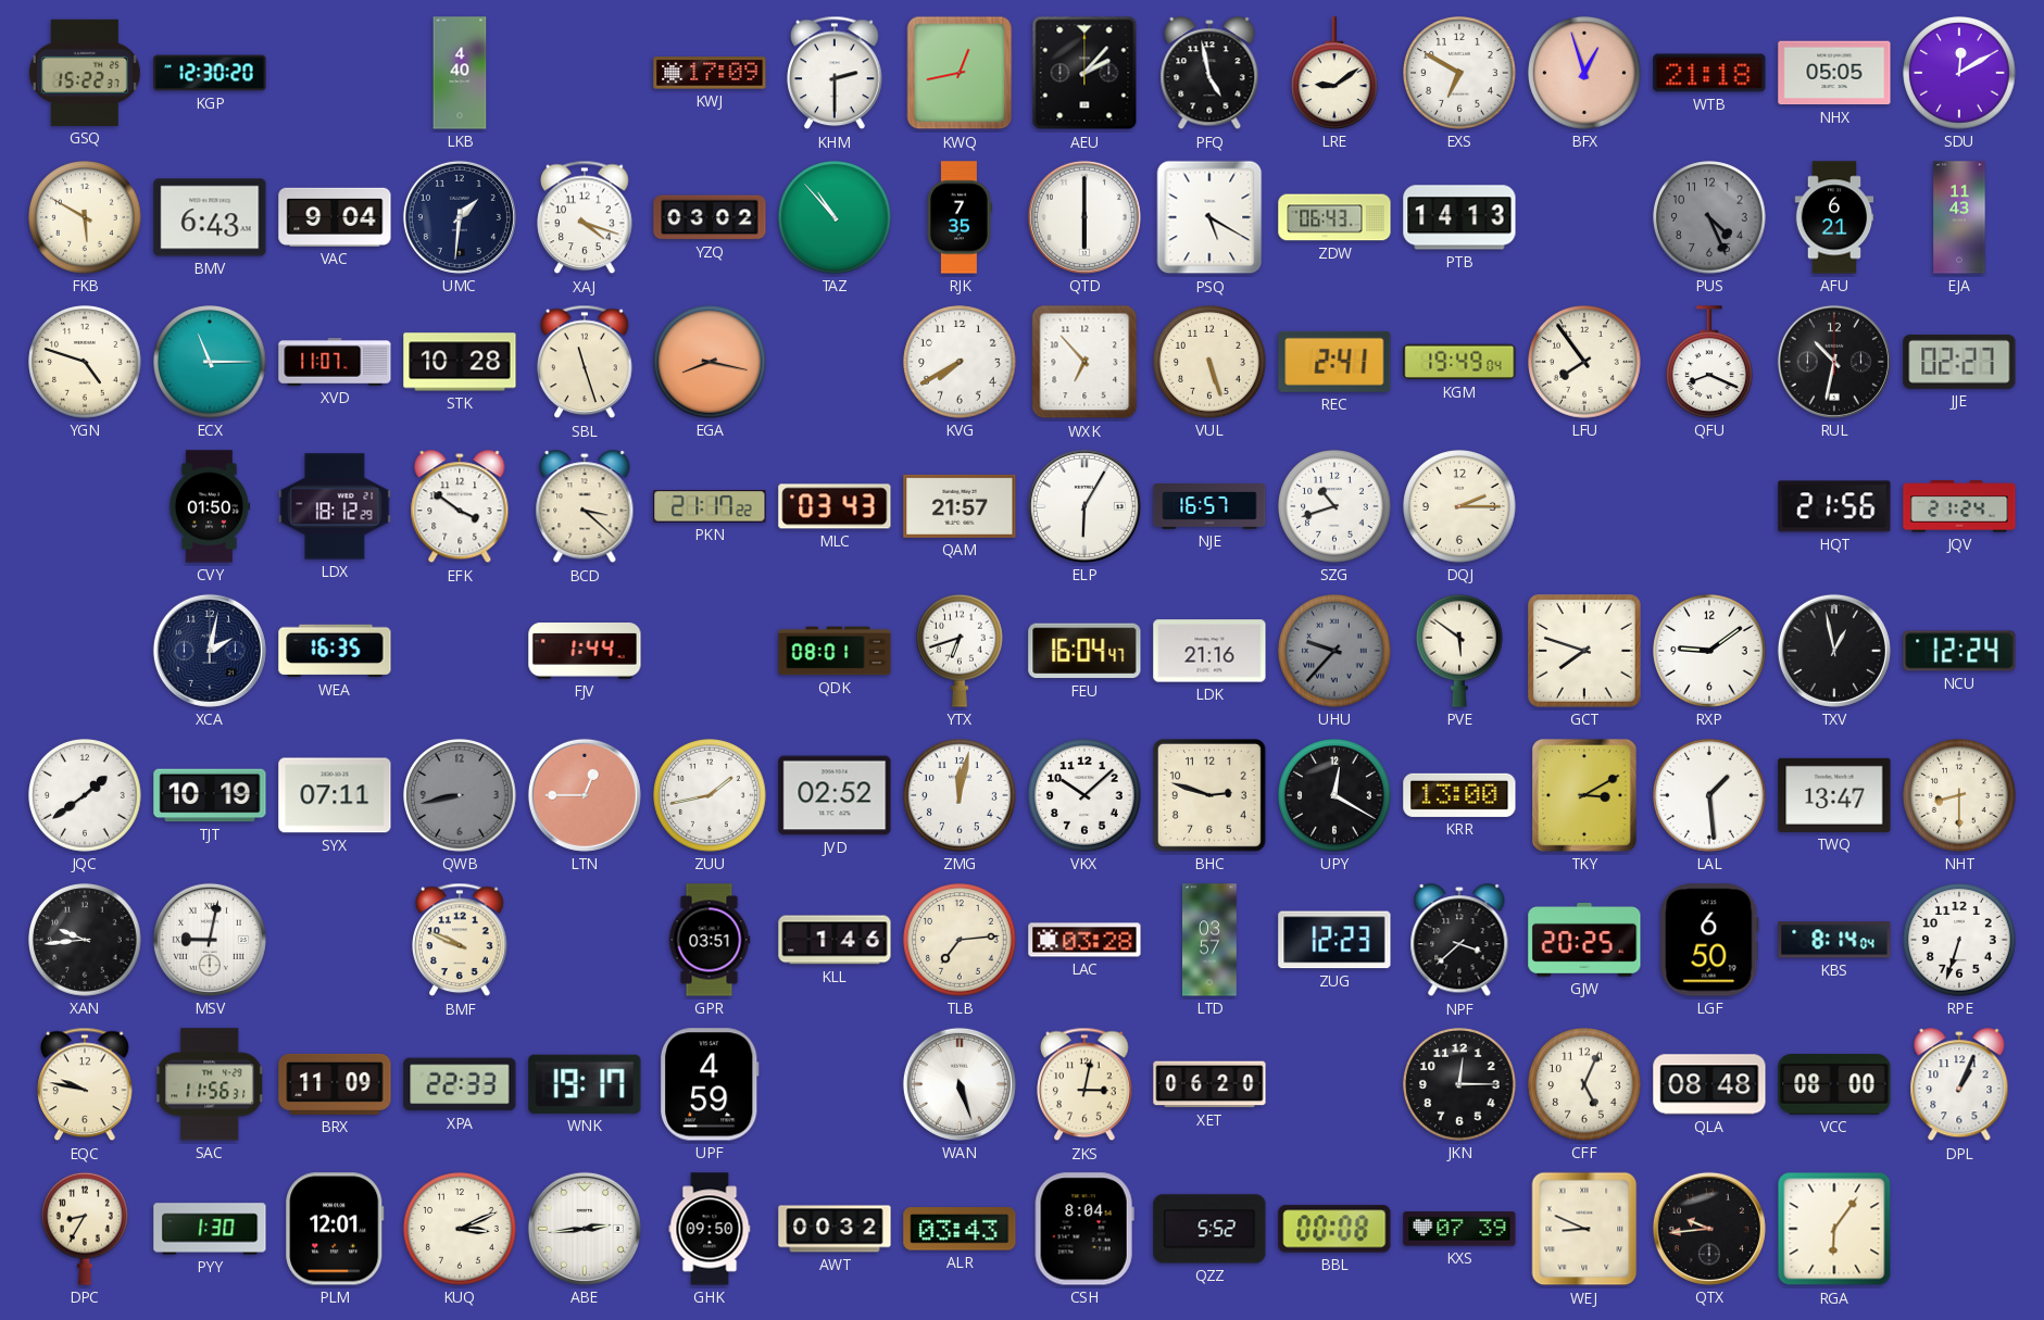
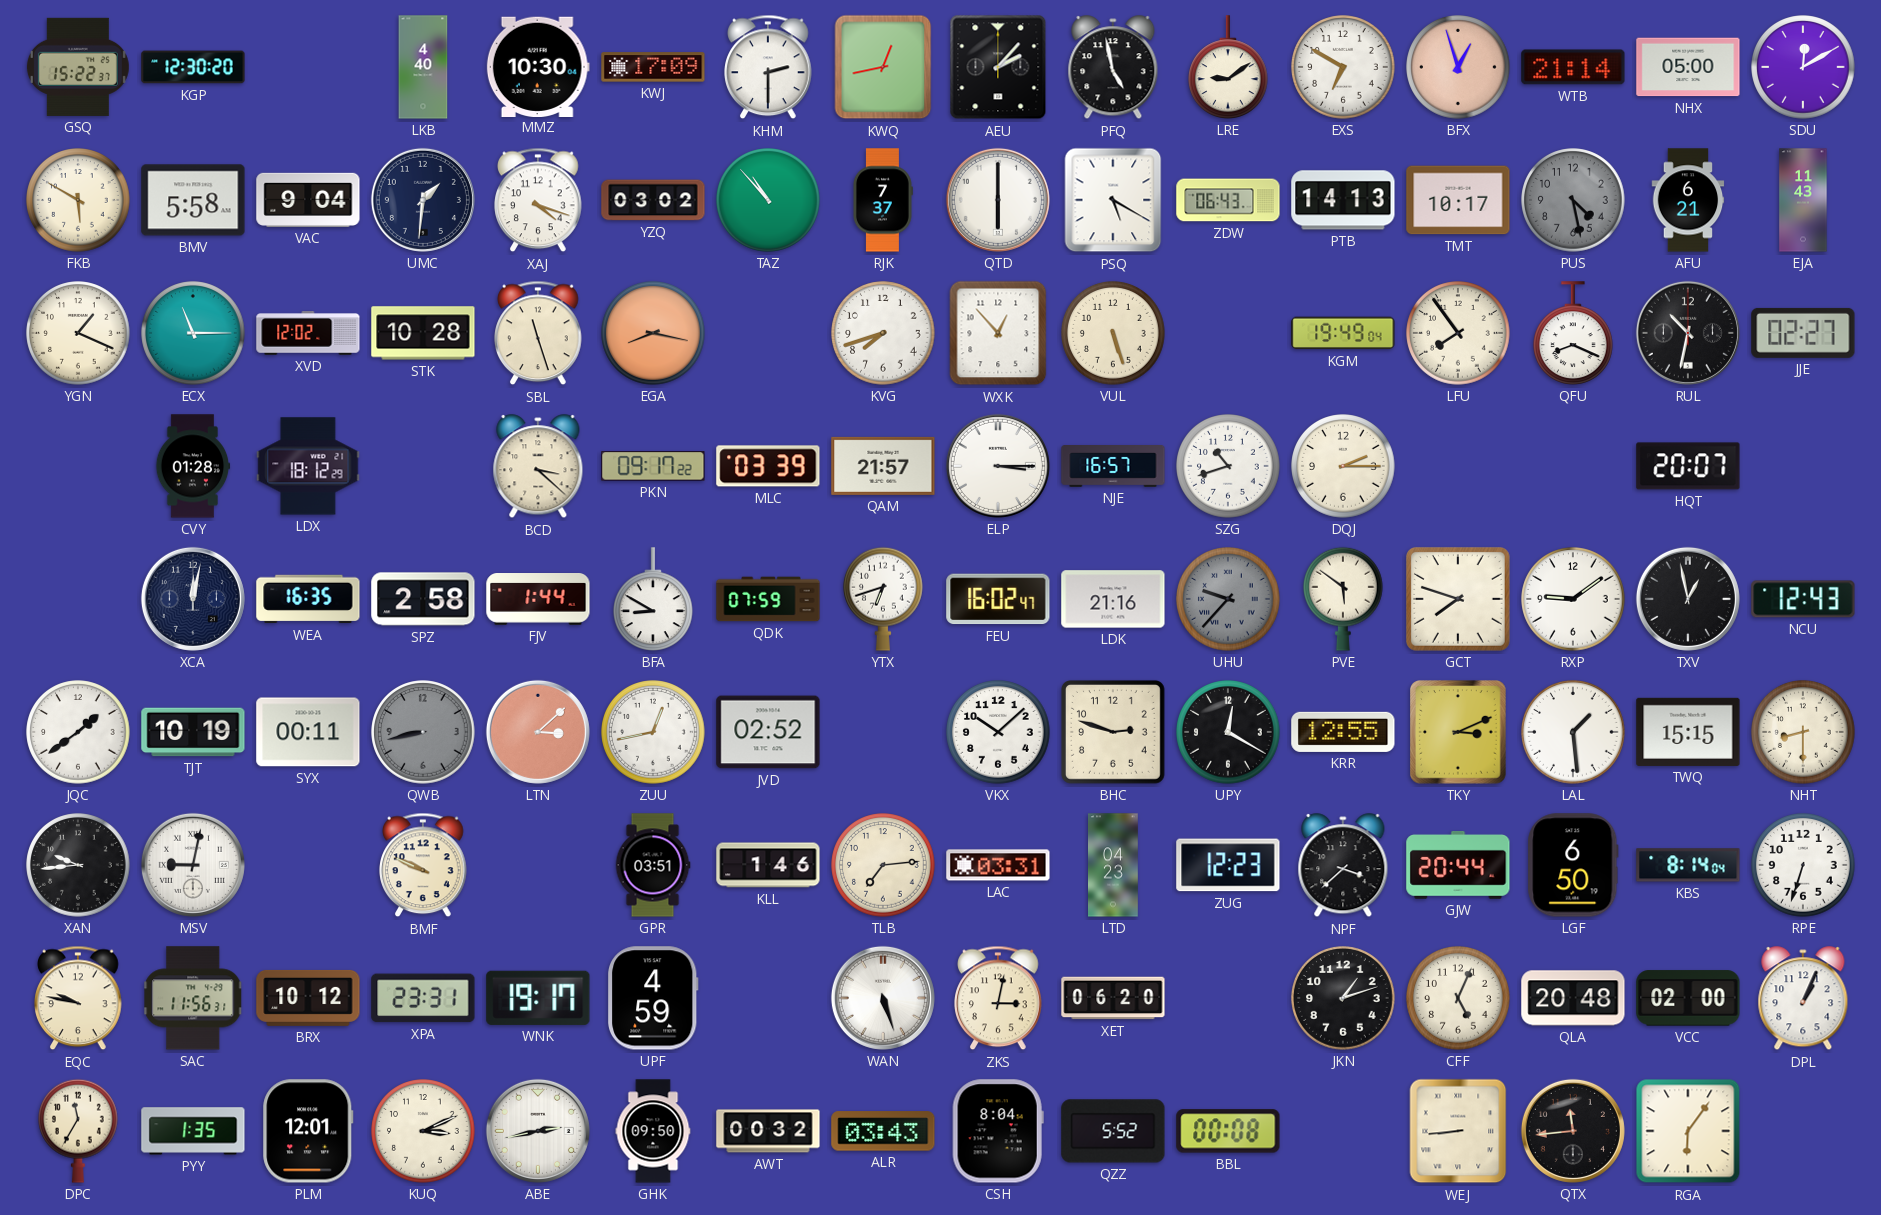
MMZ: none -> 10:30
WTB: 21:18 -> 21:14
NHX: 05:05 -> 05:00
BMV: 6:43 -> 5:58
RJK: 7:35 -> 7:37
TMT: none -> 10:17
PUS: 4:26 -> 4:28
YGN: 4:48 -> 1:19
XVD: 11:07 -> 12:02
KVG: 7:40 -> 7:42
WXK: 6:53 -> 12:53
REC: 2:41 -> none
CVY: 01:50 -> 01:28
EFK: 3:51 -> none
PKN: 21:17 -> 09:17
MLC: 03:43 -> 03:39
ELP: 6:05 -> 3:15
HQT: 21:56 -> 20:07
JQV: 21:24 -> none
XCA: 2:02 -> 12:02
SPZ: none -> 2:58
BFA: none -> 8:50
QDK: 08:01 -> 07:59
FEU: 16:04 -> 16:02
NCU: 12:24 -> 12:43
SYX: 07:11 -> 00:11
LTN: 12:45 -> 3:08
ZUU: 1:43 -> 12:43
ZMG: 12:02 -> none
KRR: 13:00 -> 12:55
TKY: 3:10 -> 3:11
TWQ: 13:47 -> 15:15
LAC: 03:28 -> 03:31
LTD: 03:57 -> 04:23
GJW: 20:25 -> 20:44
BRX: 11:09 -> 10:12
XPA: 22:33 -> 23:31
JKN: 12:15 -> 1:12
QLA: 08:48 -> 20:48
VCC: 08:00 -> 02:00
DPC: 8:35 -> 11:35
PYY: 1:30 -> 1:35
ABE: 2:44 -> 2:43
KXS: 07:39 -> none
WEJ: 8:49 -> 8:44
QTX: 9:44 -> 11:44
